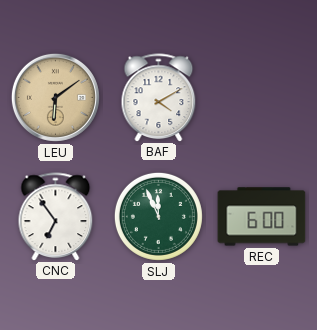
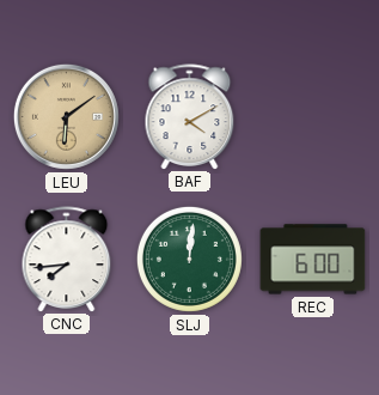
CNC: 6:54 -> 7:44
SLJ: 11:56 -> 12:01
